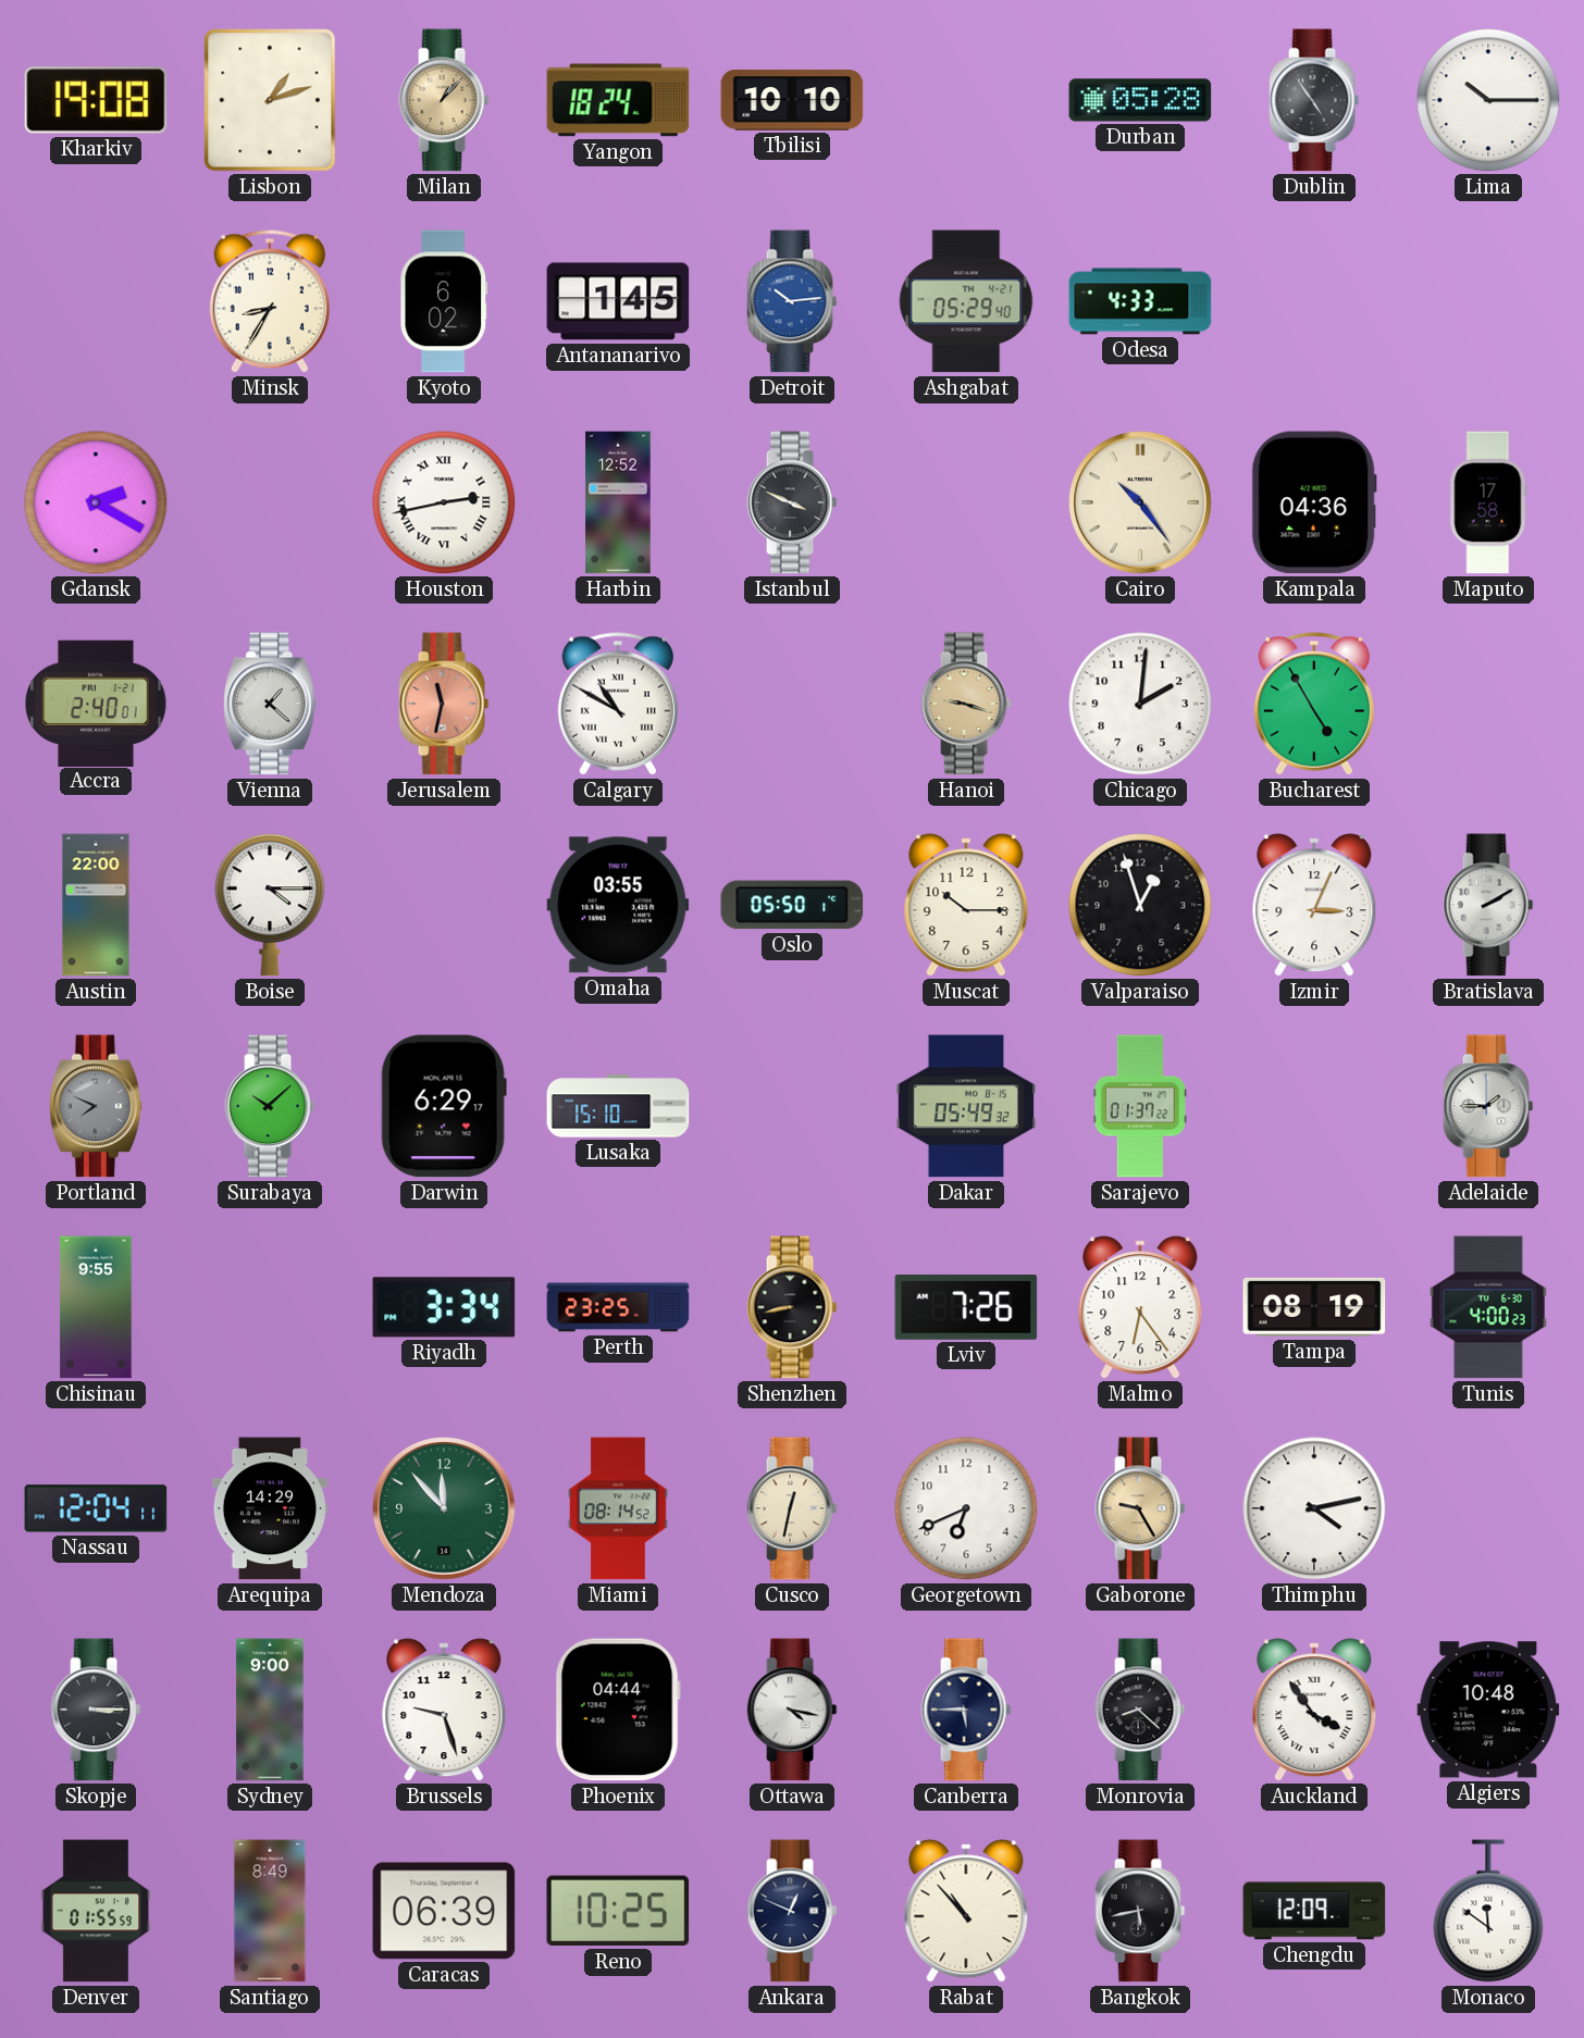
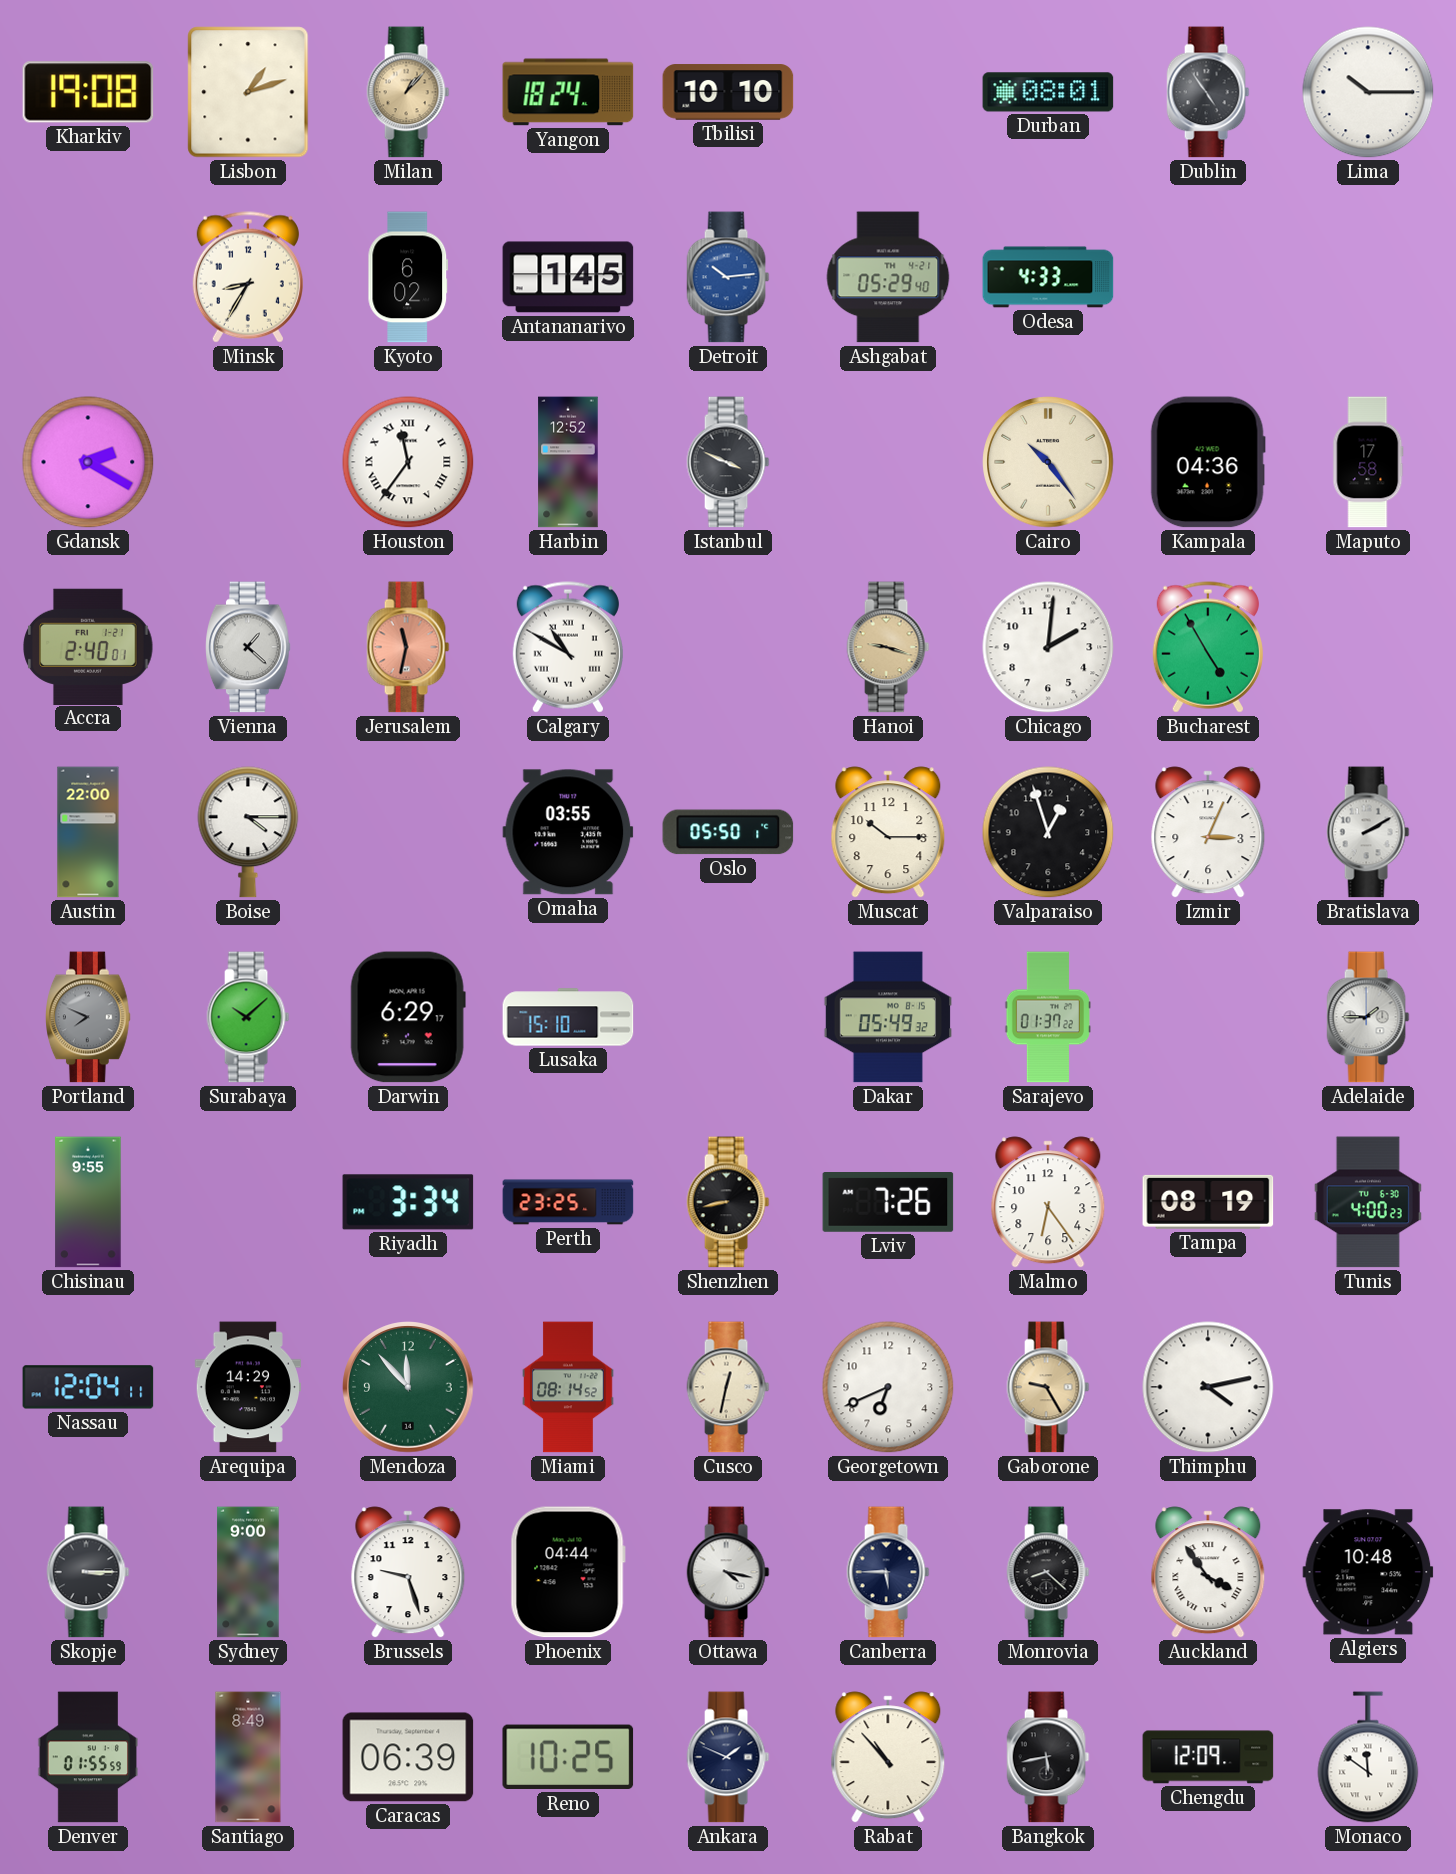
Durban: 05:28 -> 08:01
Houston: 2:43 -> 11:36
Ankara: 12:49 -> 1:49
